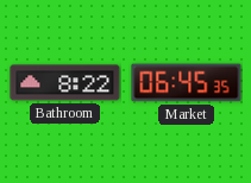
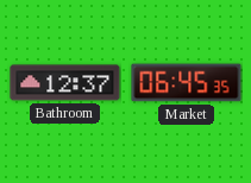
Bathroom: 8:22 -> 12:37
